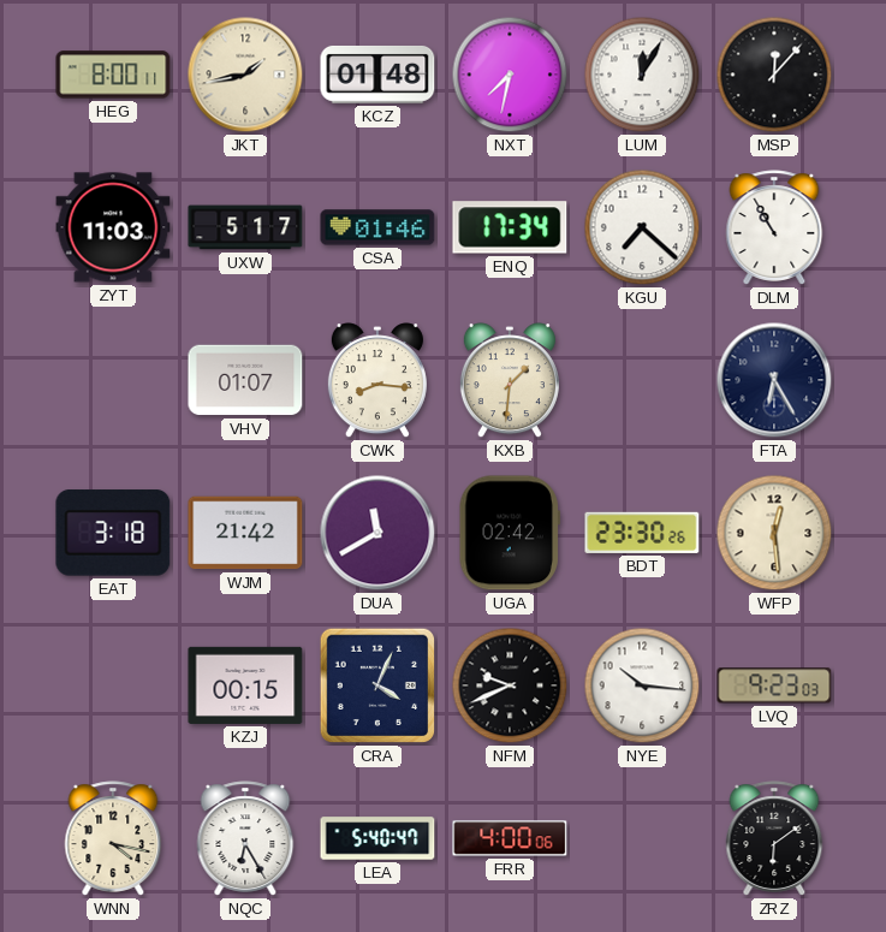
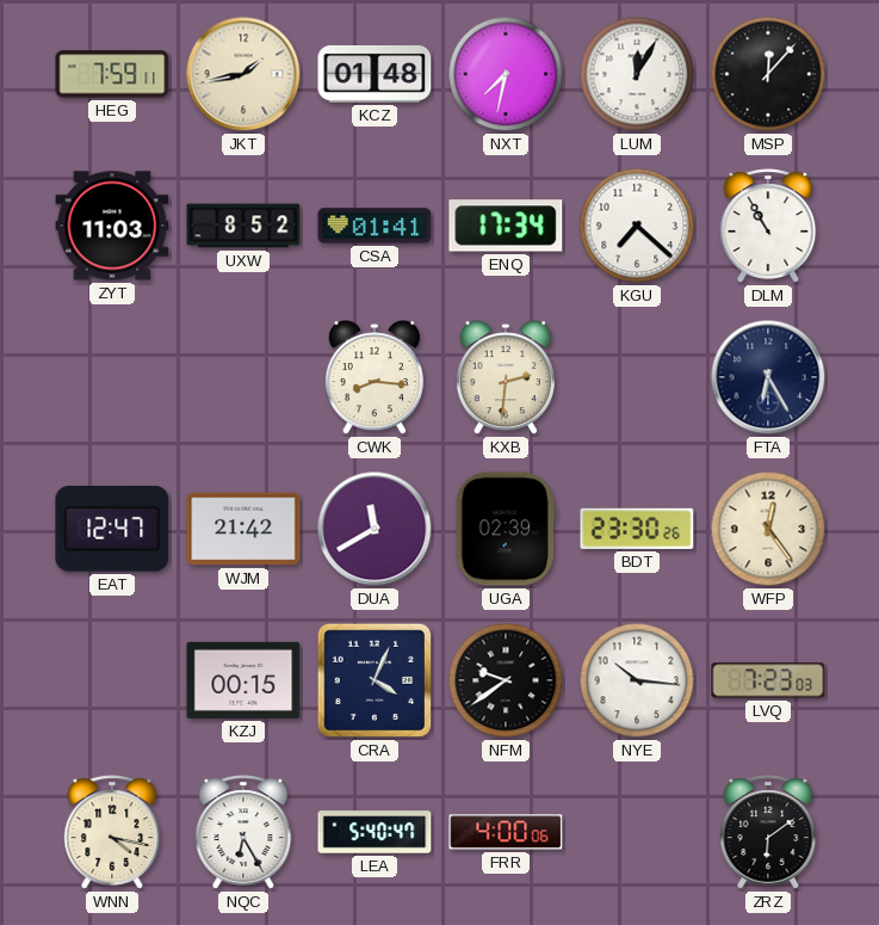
HEG: 8:00 -> 7:59
UXW: 5:17 -> 8:52
CSA: 01:46 -> 01:41
VHV: 01:07 -> none
KXB: 1:31 -> 2:31
EAT: 3:18 -> 12:47
UGA: 02:42 -> 02:39
WFP: 12:29 -> 12:24
NFM: 9:41 -> 9:39
LVQ: 9:23 -> 7:23
